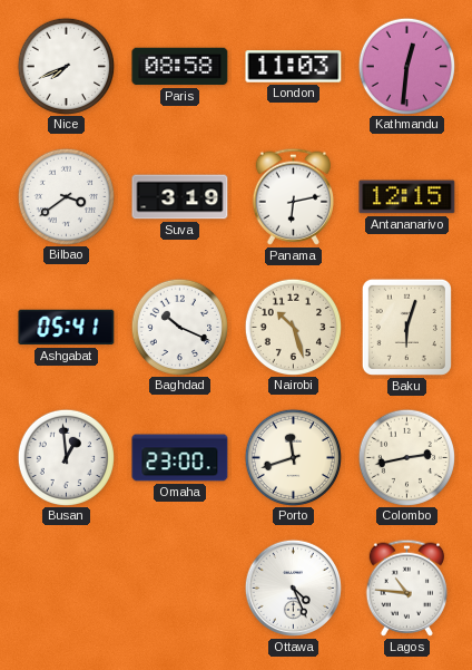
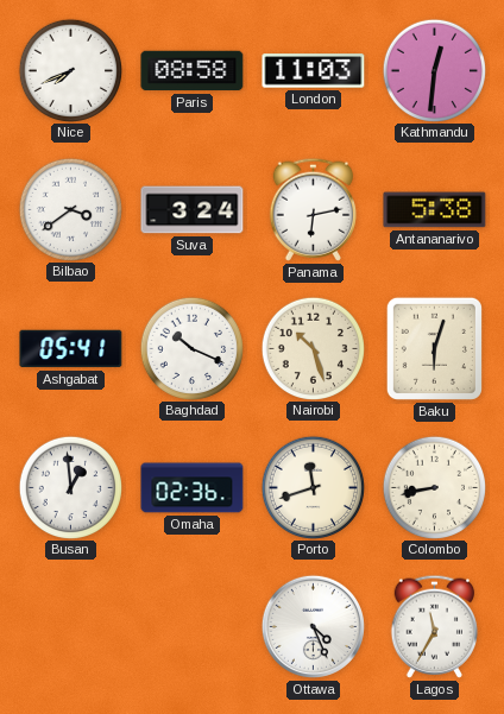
Suva: 3:19 -> 3:24
Antananarivo: 12:15 -> 5:38
Omaha: 23:00 -> 02:36
Colombo: 2:43 -> 8:43
Lagos: 10:46 -> 11:35
